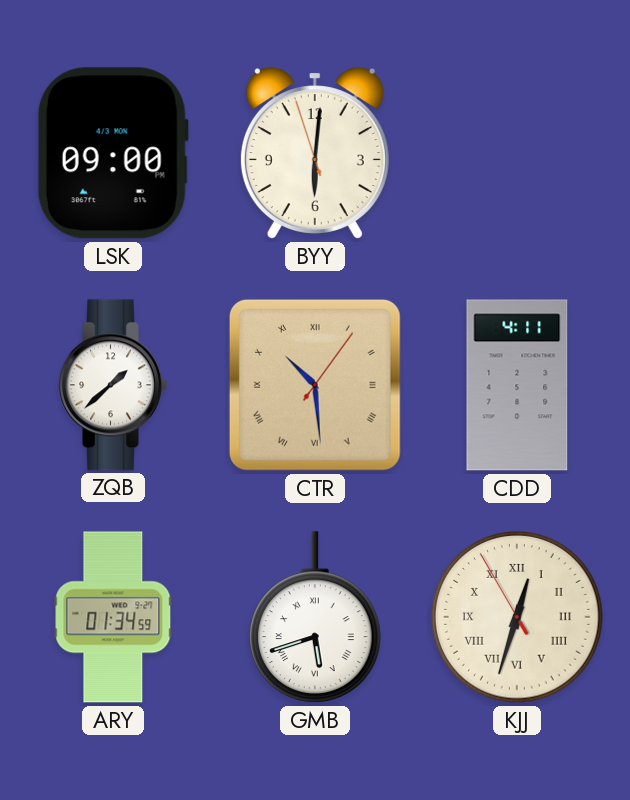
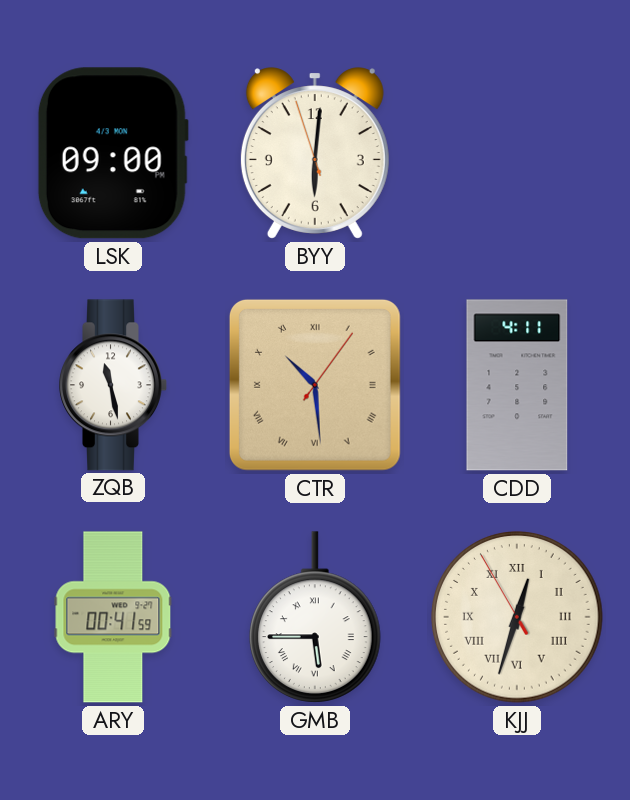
ZQB: 1:38 -> 11:28
ARY: 01:34 -> 00:41
GMB: 5:42 -> 5:45
